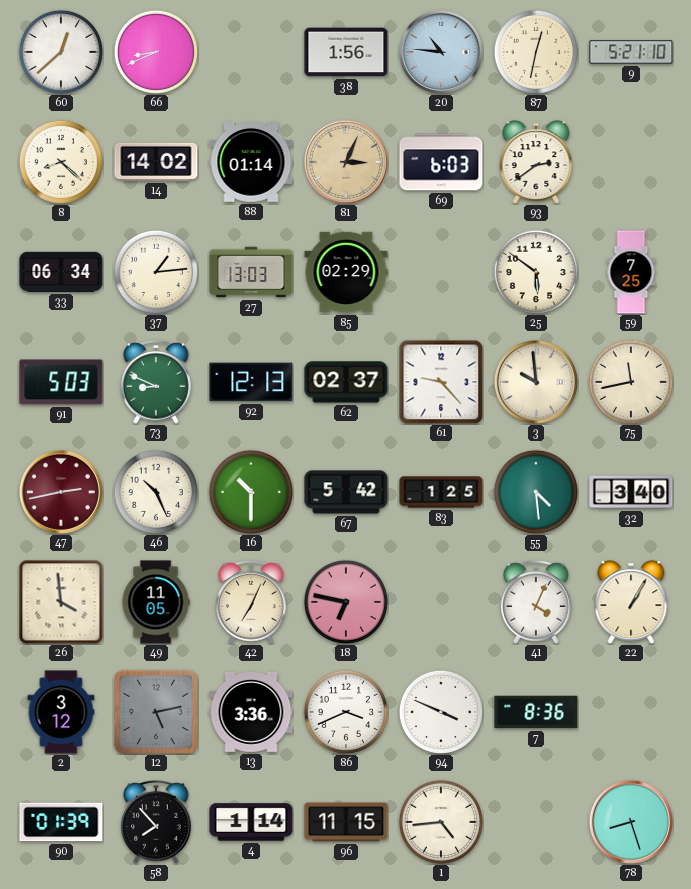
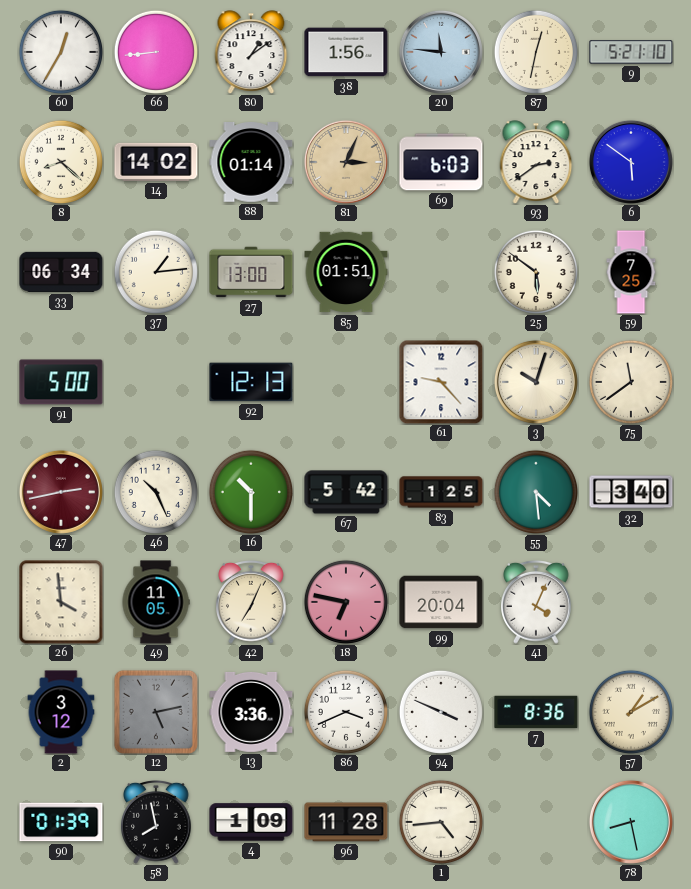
60: 12:38 -> 12:35
66: 8:41 -> 8:44
80: none -> 1:09
20: 10:46 -> 11:46
6: none -> 5:51
27: 13:03 -> 13:00
85: 02:29 -> 01:51
91: 5:03 -> 5:00
73: 8:49 -> none
62: 02:37 -> none
3: 9:59 -> 10:03
75: 11:43 -> 11:39
99: none -> 20:04
22: 1:05 -> none
57: none -> 1:10
58: 7:53 -> 7:58
4: 1:14 -> 1:09
96: 11:15 -> 11:28
78: 8:27 -> 8:28
